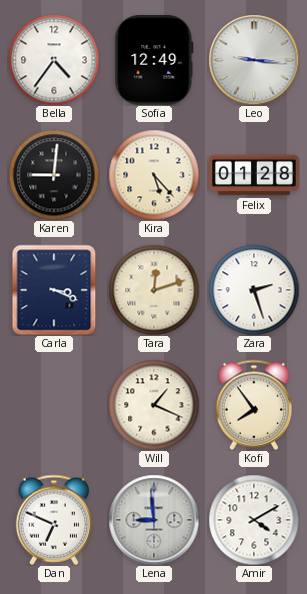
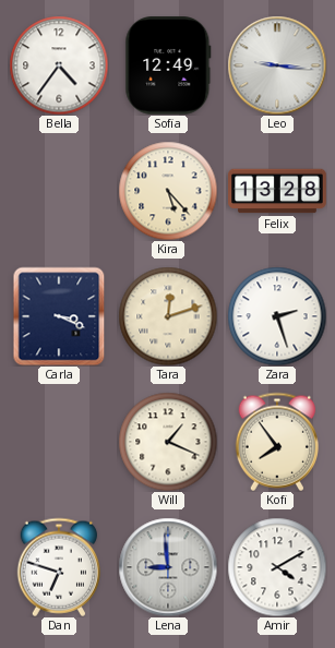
Karen: 9:01 -> none
Felix: 01:28 -> 13:28
Dan: 6:49 -> 6:48
